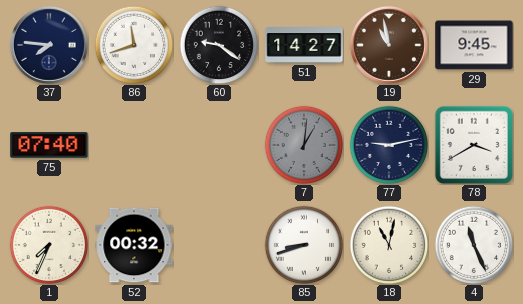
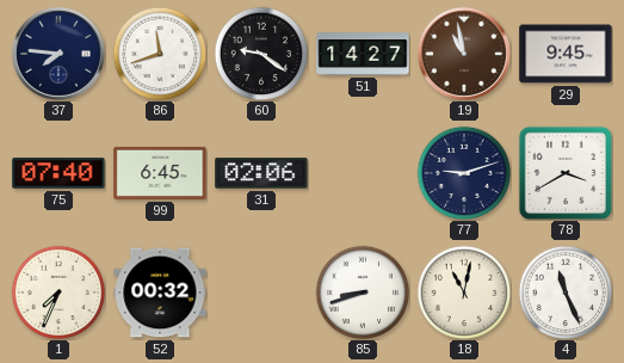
99: none -> 6:45
31: none -> 02:06
7: 1:01 -> none
77: 9:13 -> 9:12
